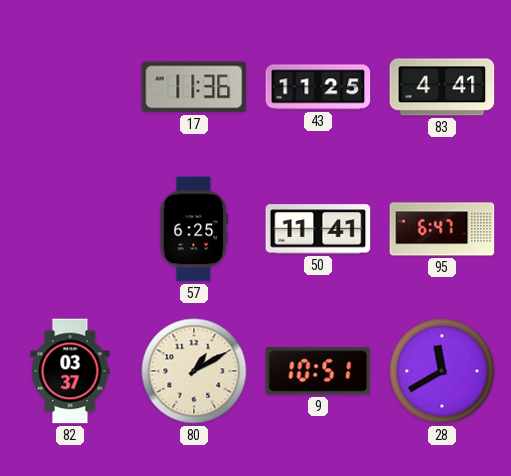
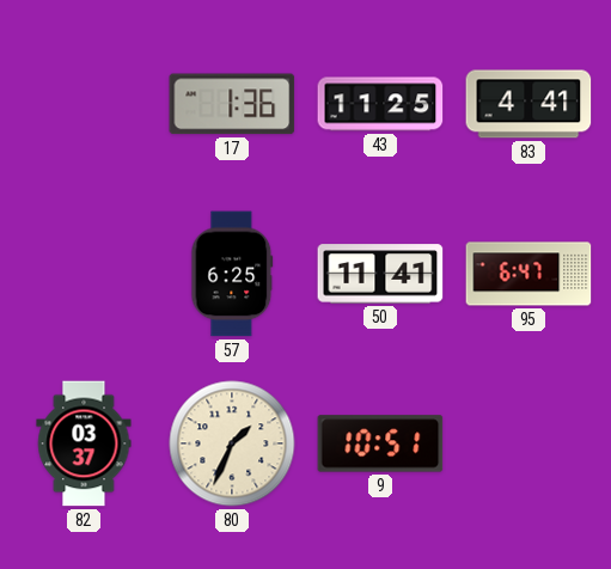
17: 11:36 -> 1:36
80: 1:10 -> 1:34
28: 11:40 -> none
